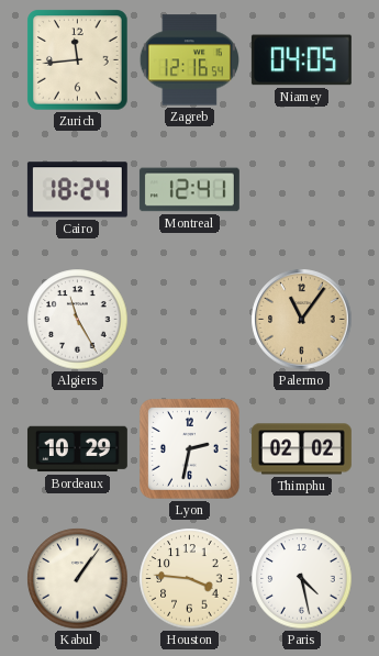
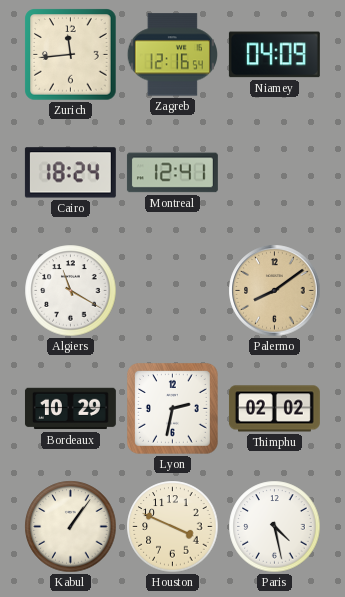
Niamey: 04:05 -> 04:09
Algiers: 11:25 -> 11:20
Palermo: 11:06 -> 8:09
Houston: 3:46 -> 3:49
